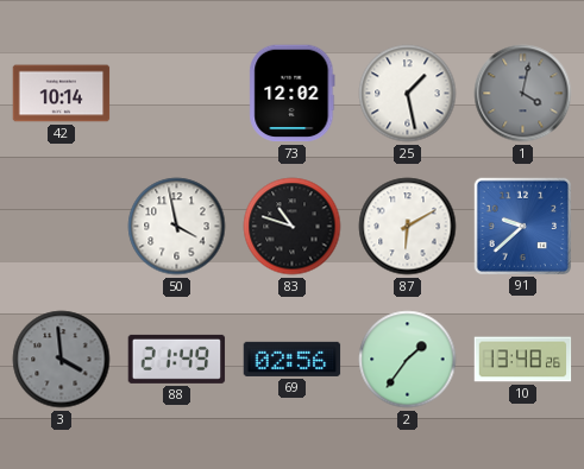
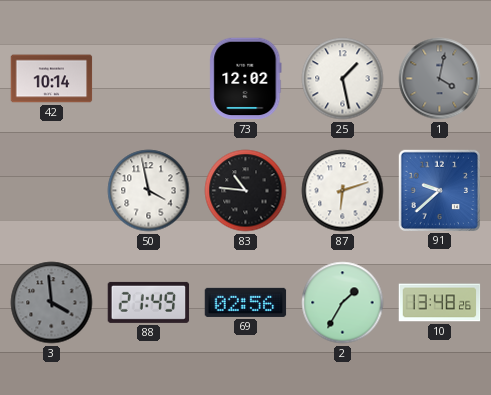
83: 10:48 -> 10:46
87: 6:10 -> 6:12
2: 1:36 -> 1:35
